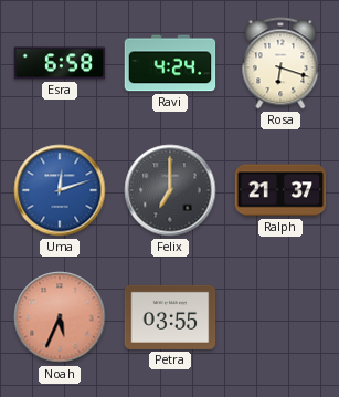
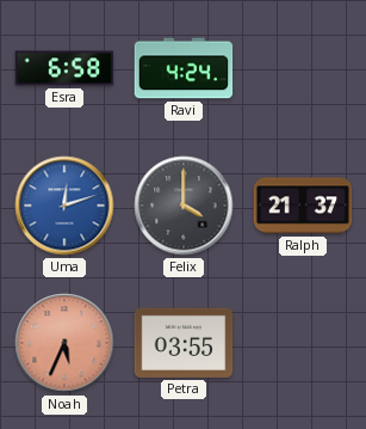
Rosa: 6:18 -> none
Felix: 7:00 -> 4:00
